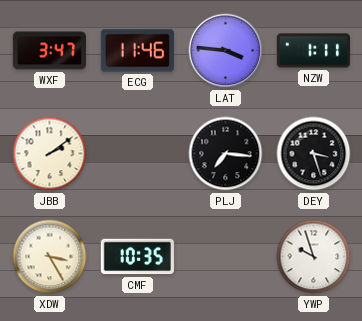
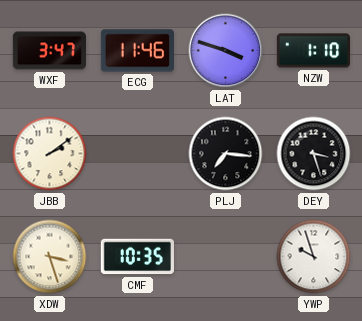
LAT: 3:46 -> 3:48
NZW: 1:11 -> 1:10
XDW: 3:25 -> 3:27
